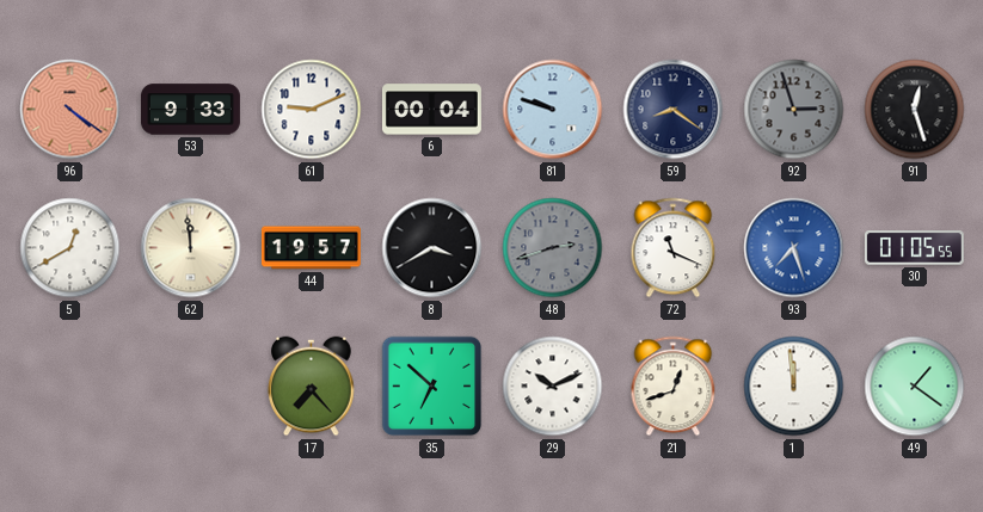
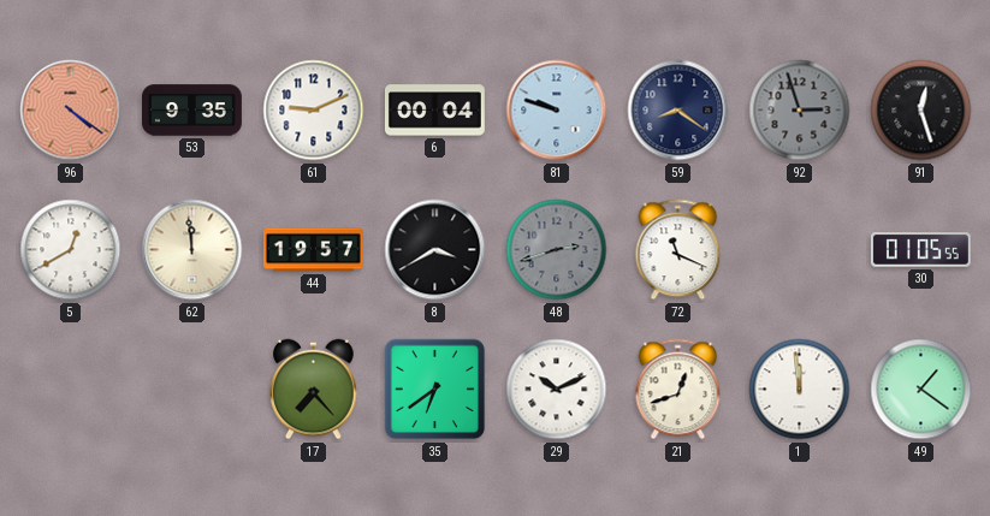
53: 9:33 -> 9:35
93: 7:27 -> none
35: 6:52 -> 6:39
